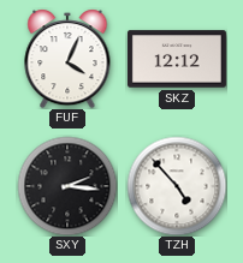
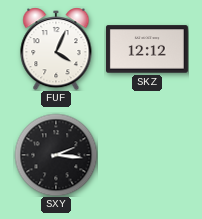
TZH: 4:53 -> none
